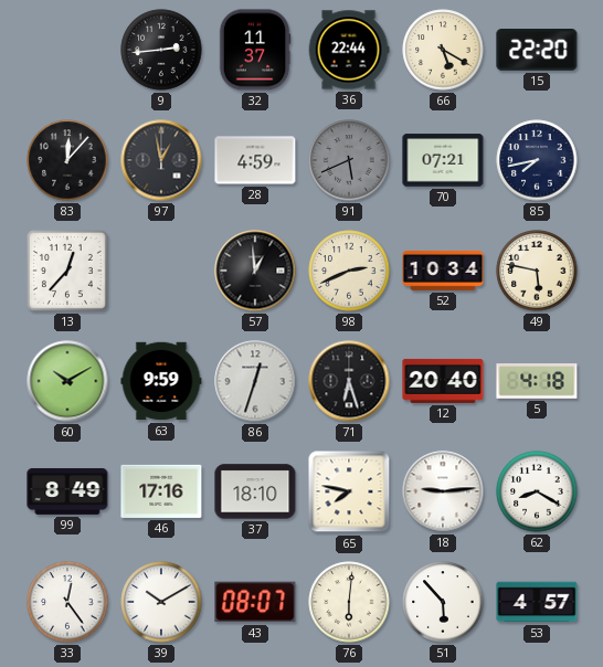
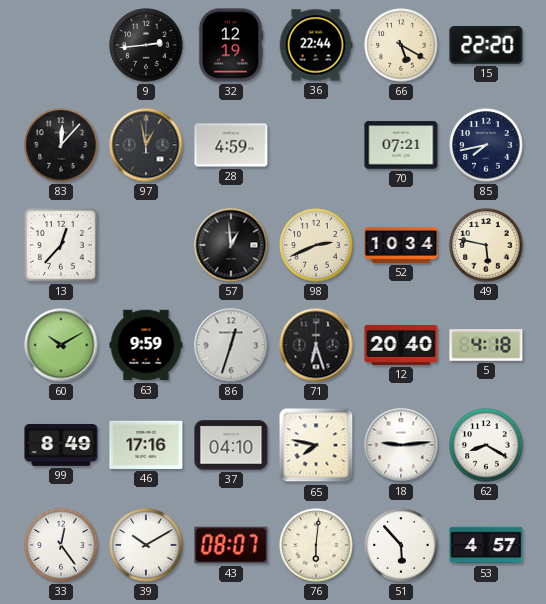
32: 11:37 -> 12:19
91: 5:41 -> none
37: 18:10 -> 04:10
